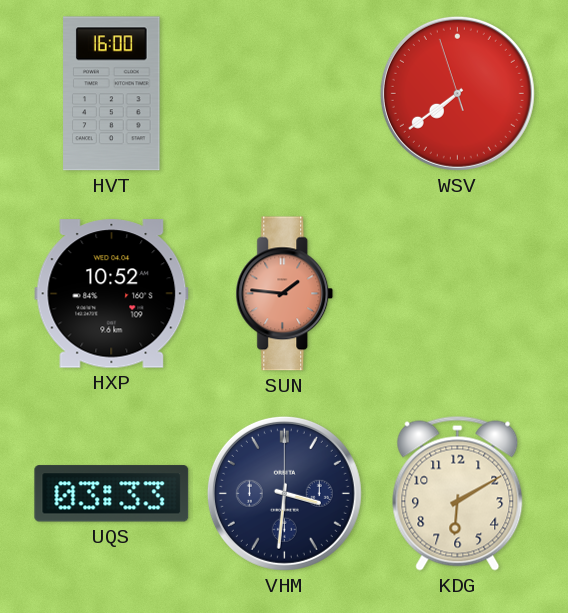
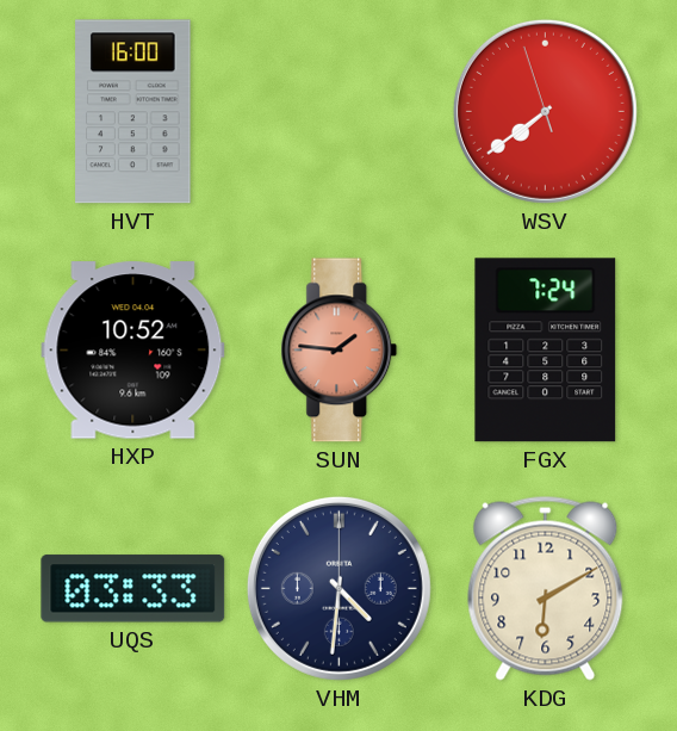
FGX: none -> 7:24
VHM: 3:31 -> 4:31
